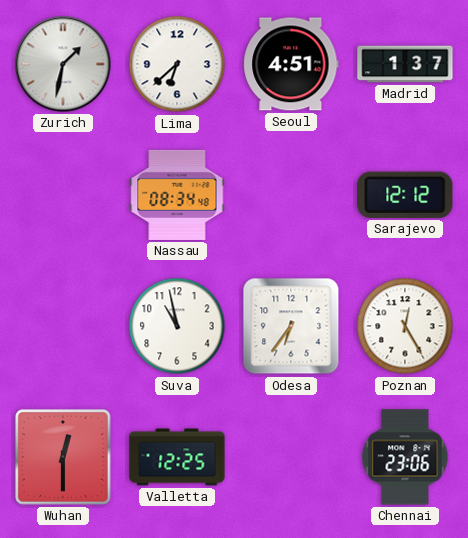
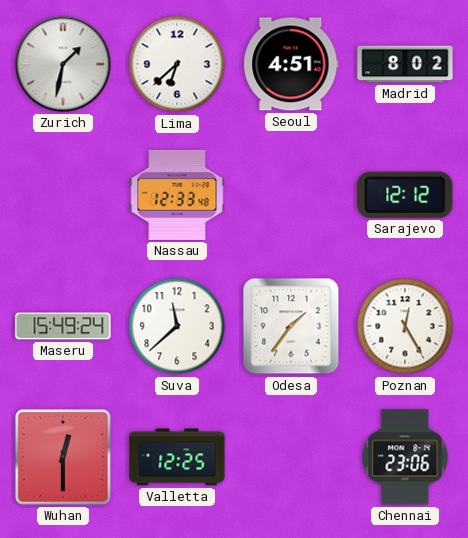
Madrid: 1:37 -> 8:02
Nassau: 08:34 -> 12:33
Maseru: none -> 15:49
Suva: 10:58 -> 11:38
Odesa: 6:36 -> 1:36
